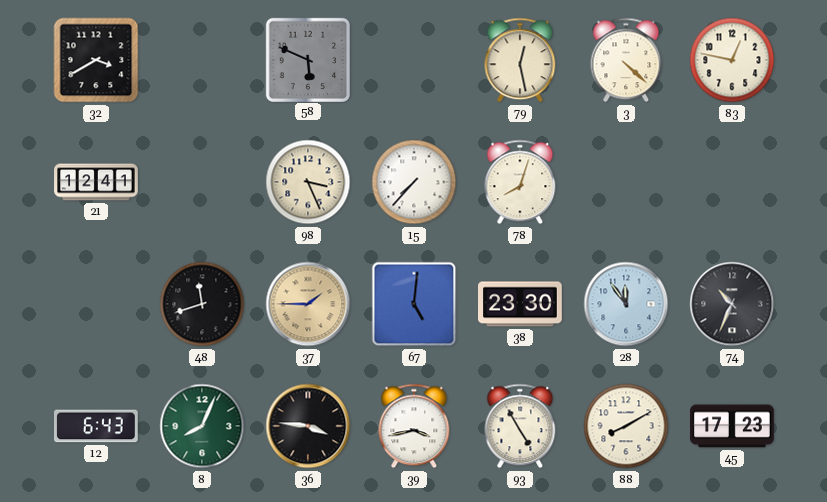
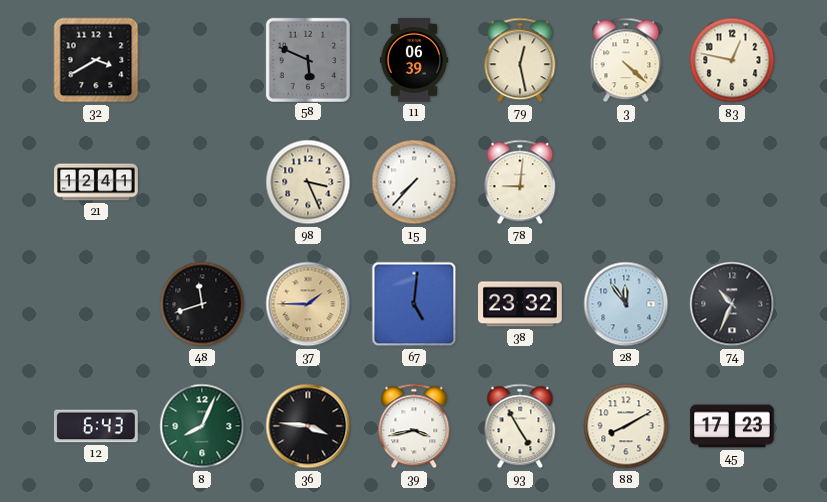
11: none -> 06:39
78: 8:03 -> 9:01
38: 23:30 -> 23:32
